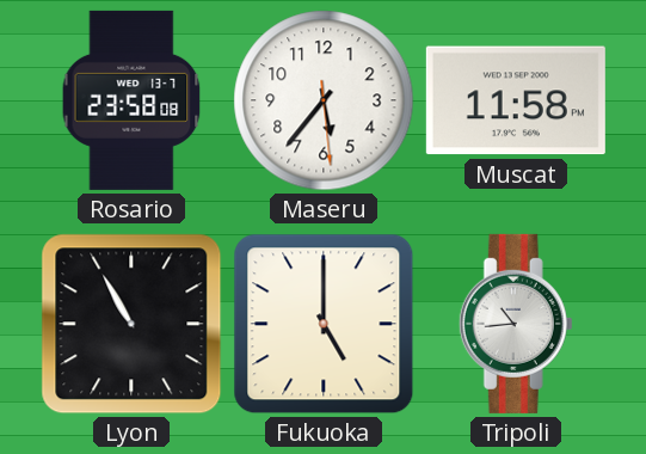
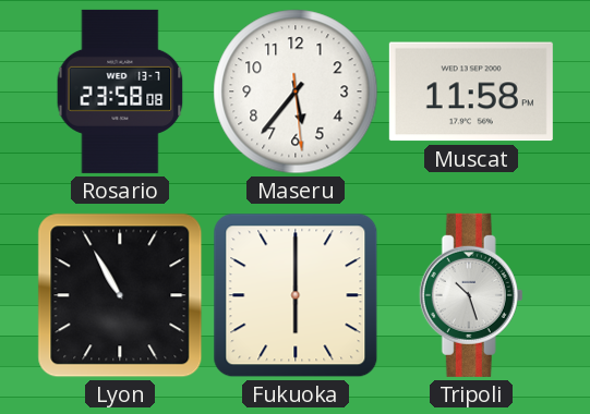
Fukuoka: 5:00 -> 6:00
Tripoli: 10:44 -> 10:27
